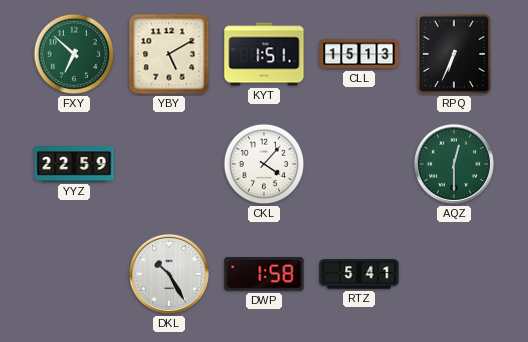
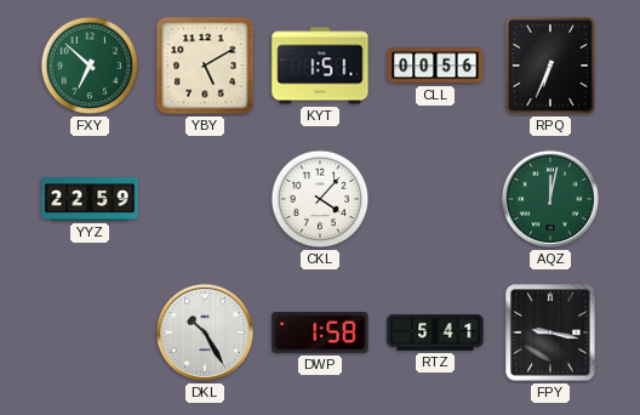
CLL: 15:13 -> 00:56
AQZ: 12:30 -> 12:02
FPY: none -> 9:17
